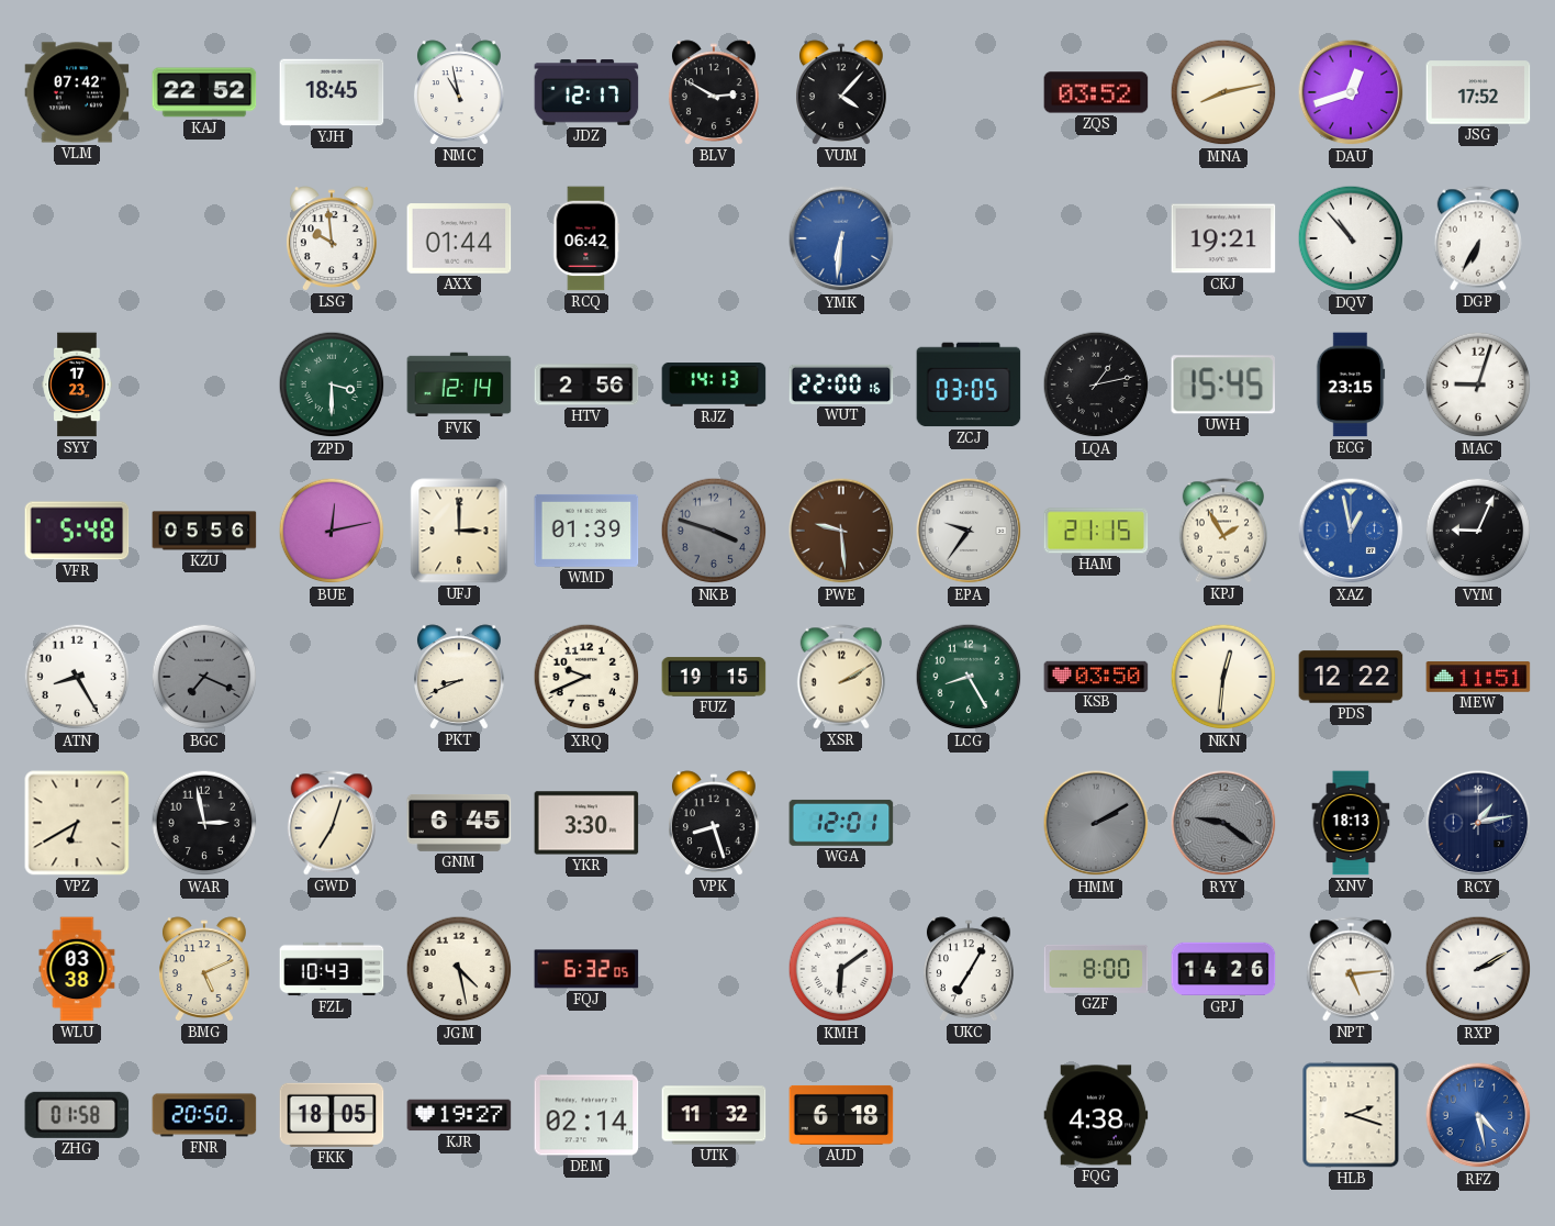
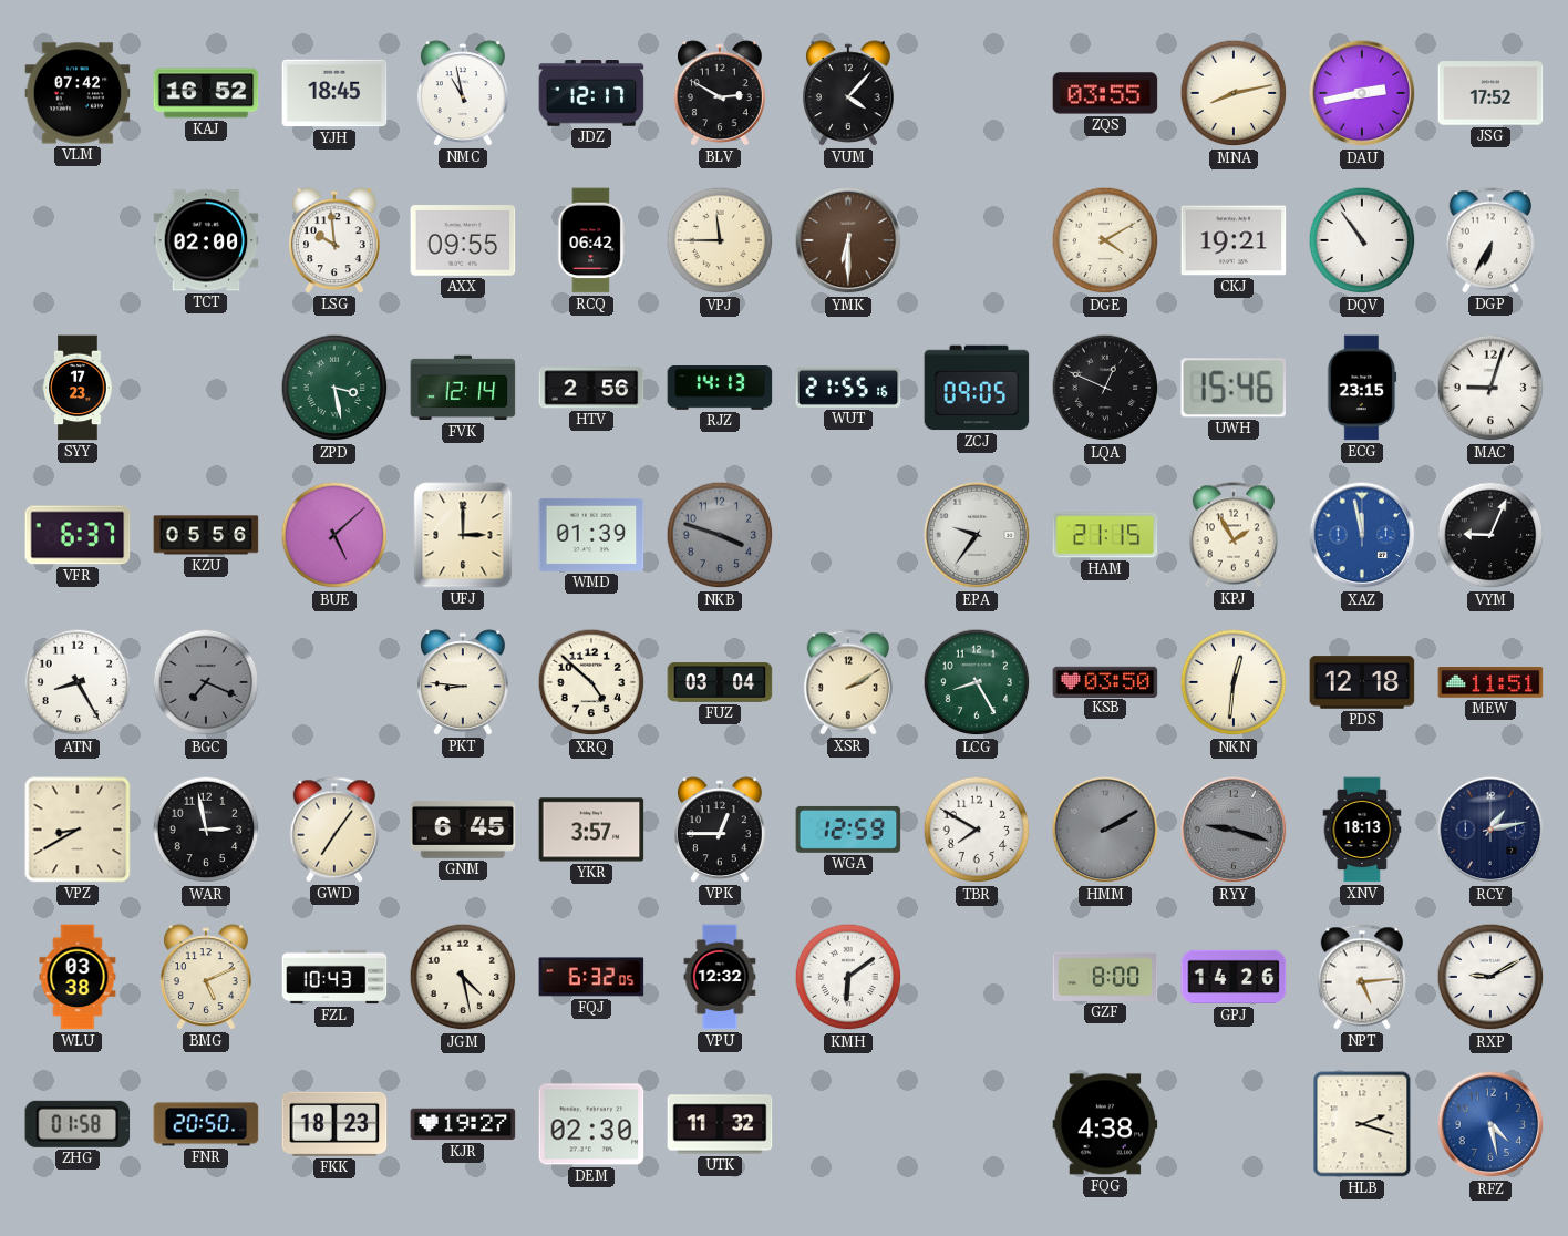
KAJ: 22:52 -> 16:52
ZQS: 03:52 -> 03:55
DAU: 12:42 -> 2:43
TCT: none -> 02:00
AXX: 01:44 -> 09:55
VPJ: none -> 11:45
YMK: 6:31 -> 6:30
YMK dial: blue -> brown
DGE: none -> 4:10
DQV: 10:53 -> 10:54
ZPD: 3:30 -> 3:28
WUT: 22:00 -> 21:55
ZCJ: 03:05 -> 09:05
LQA: 1:13 -> 12:49
UWH: 15:45 -> 15:46
VFR: 5:48 -> 6:37
BUE: 12:13 -> 5:08
PWE: 9:29 -> none
XAZ: 12:58 -> 11:58
PKT: 8:41 -> 8:46
XRQ: 9:41 -> 4:52
FUZ: 19:15 -> 03:04
PDS: 12:22 -> 12:18
VPZ: 6:40 -> 8:40
GWD: 7:03 -> 7:06
YKR: 3:30 -> 3:57
VPK: 8:27 -> 12:45
WGA: 12:01 -> 12:59
TBR: none -> 7:50
RYY: 9:21 -> 9:18
VPU: none -> 12:32
UKC: 7:05 -> none
RXP: 2:10 -> 9:10
FKK: 18:05 -> 18:23
DEM: 02:14 -> 02:30
AUD: 6:18 -> none
